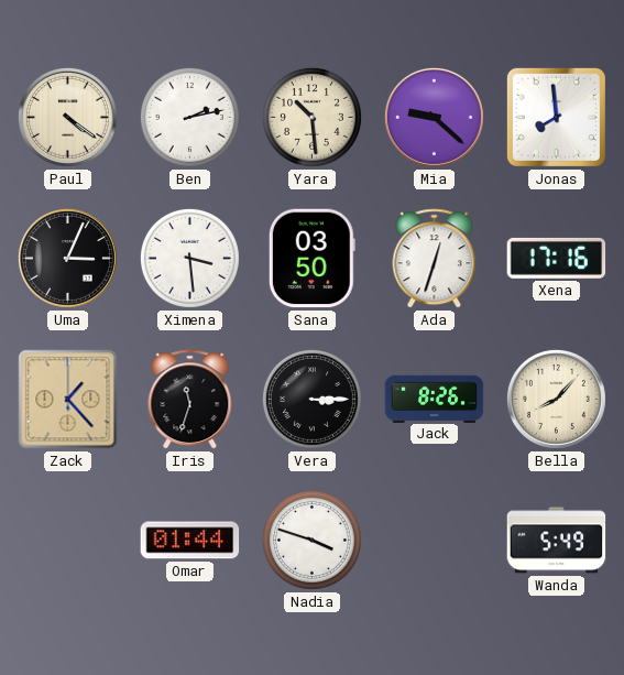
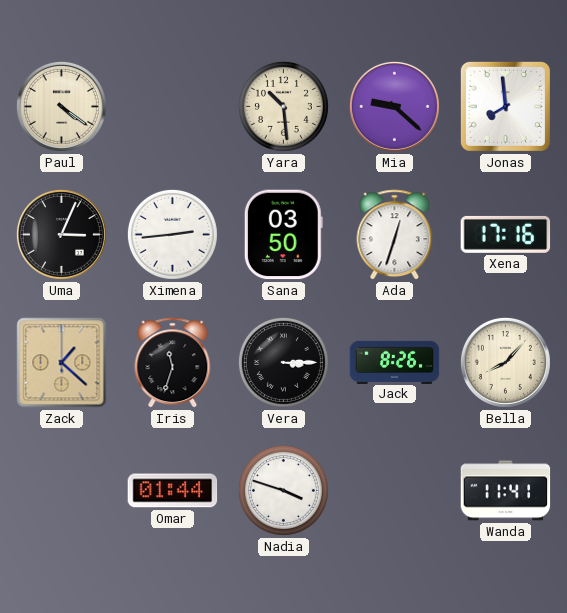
Ben: 2:13 -> none
Ximena: 3:29 -> 2:44
Zack: 1:23 -> 1:22
Wanda: 5:49 -> 11:41
